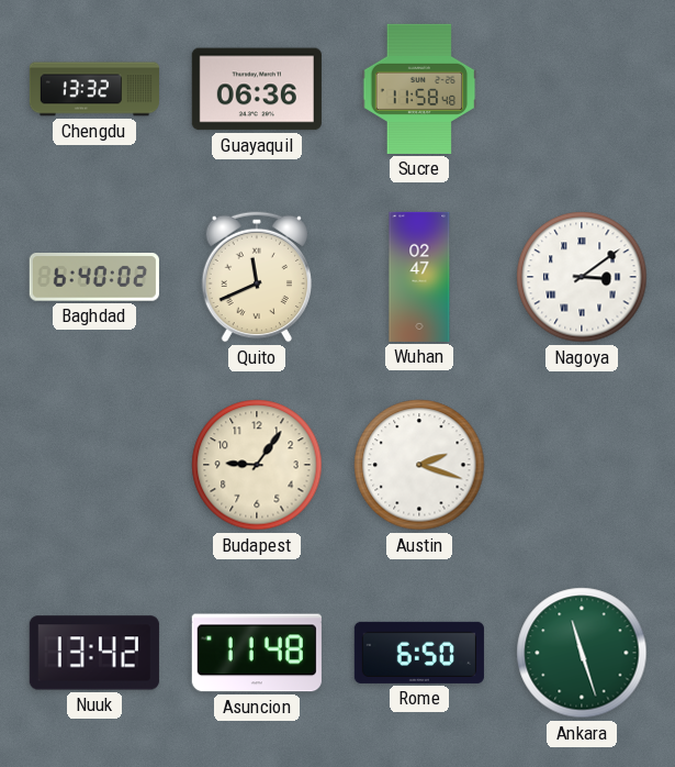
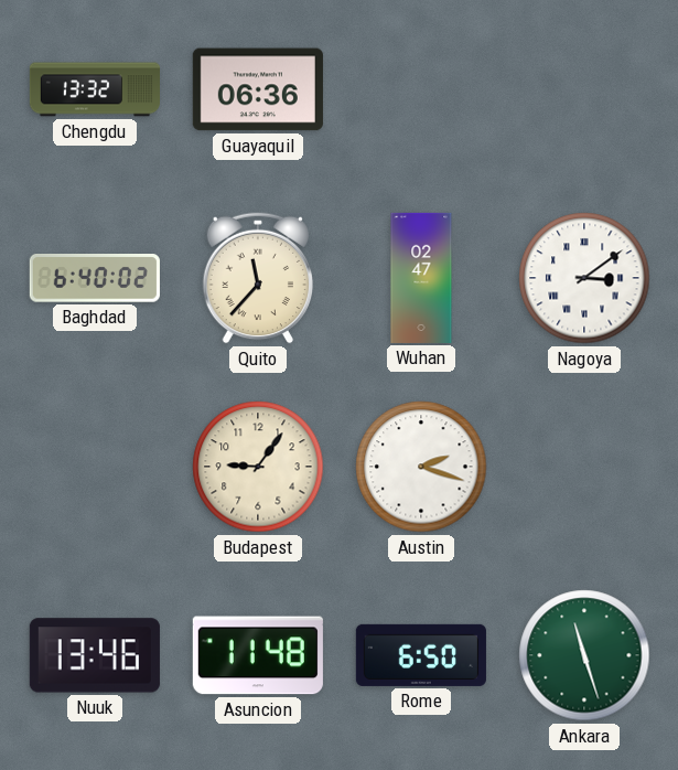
Sucre: 11:58 -> none
Quito: 11:41 -> 11:37
Nuuk: 13:42 -> 13:46
